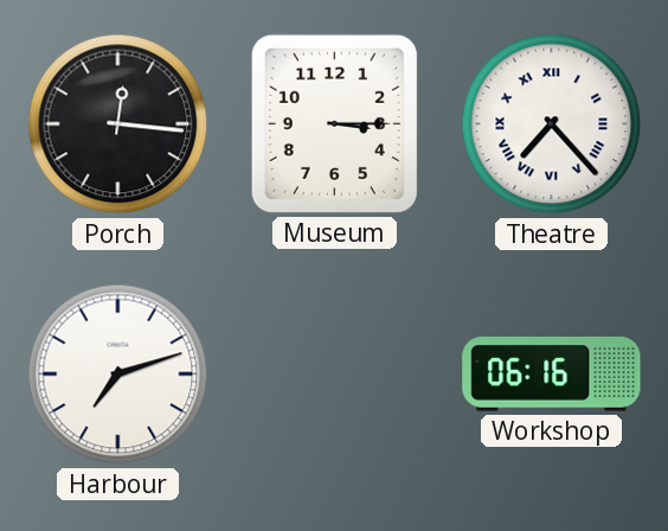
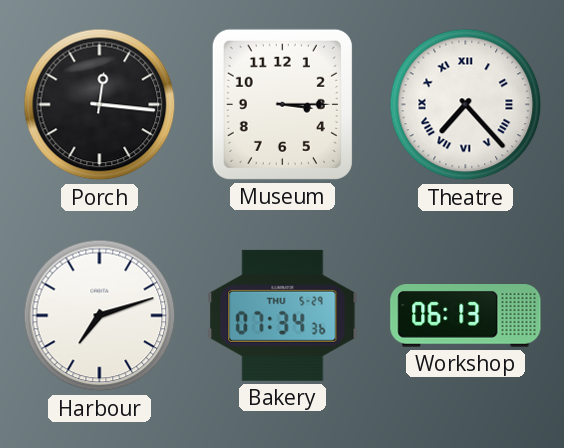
Bakery: none -> 07:34
Workshop: 06:16 -> 06:13
